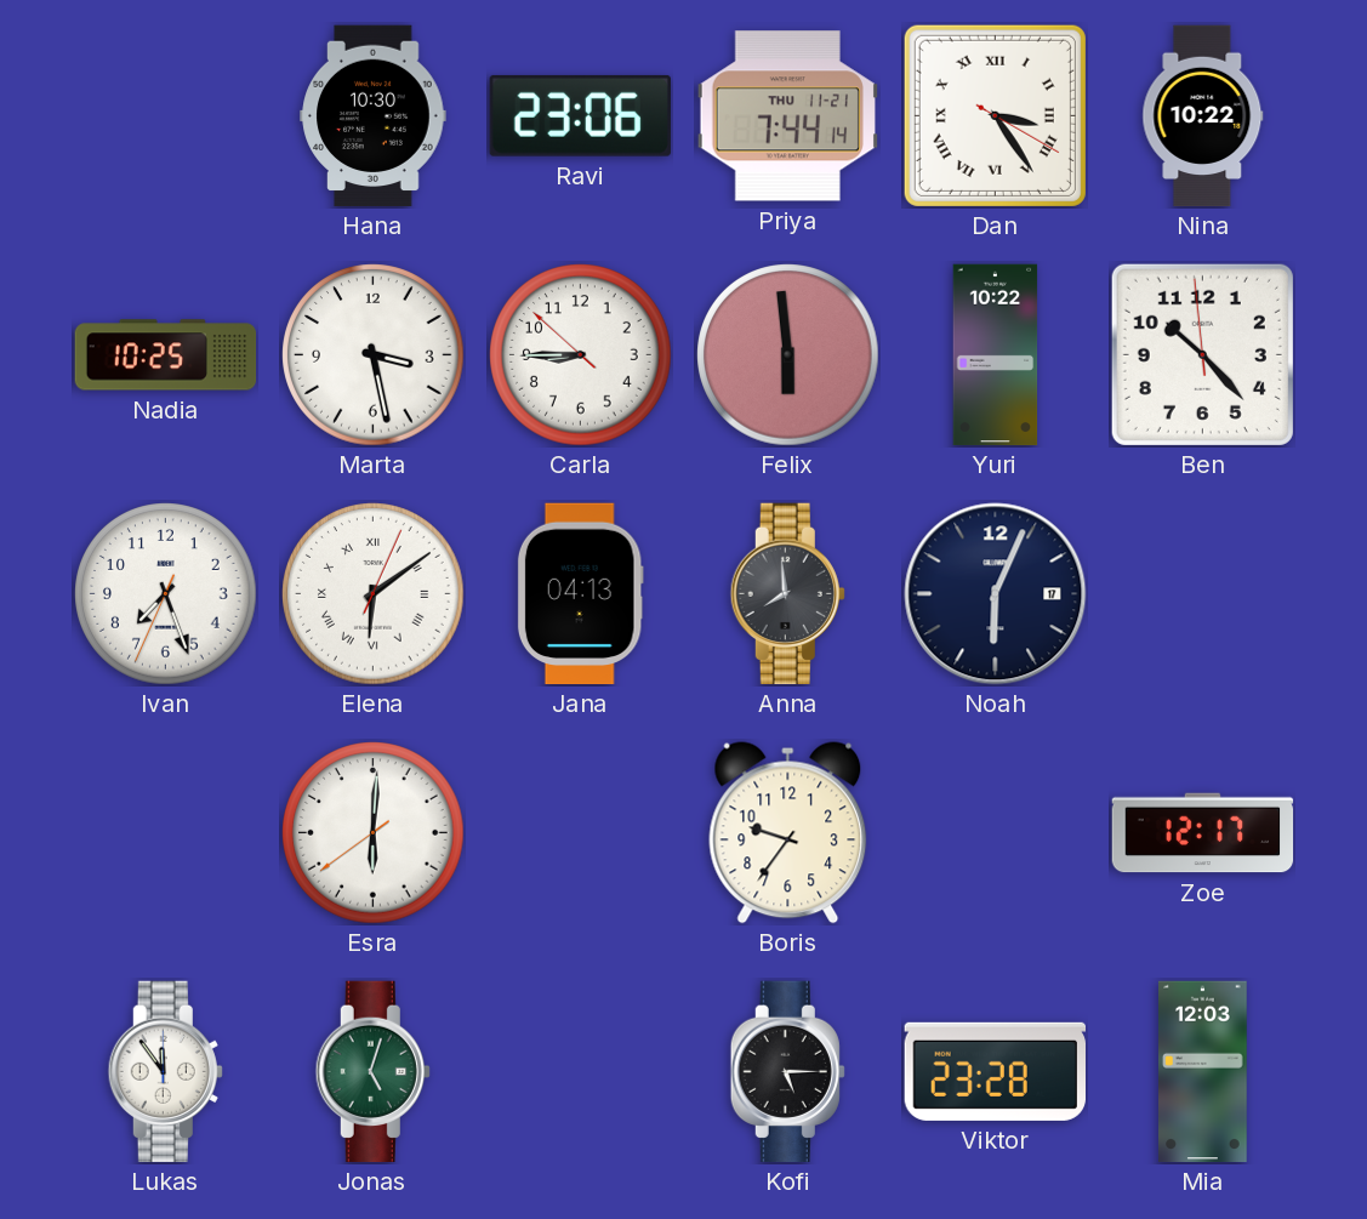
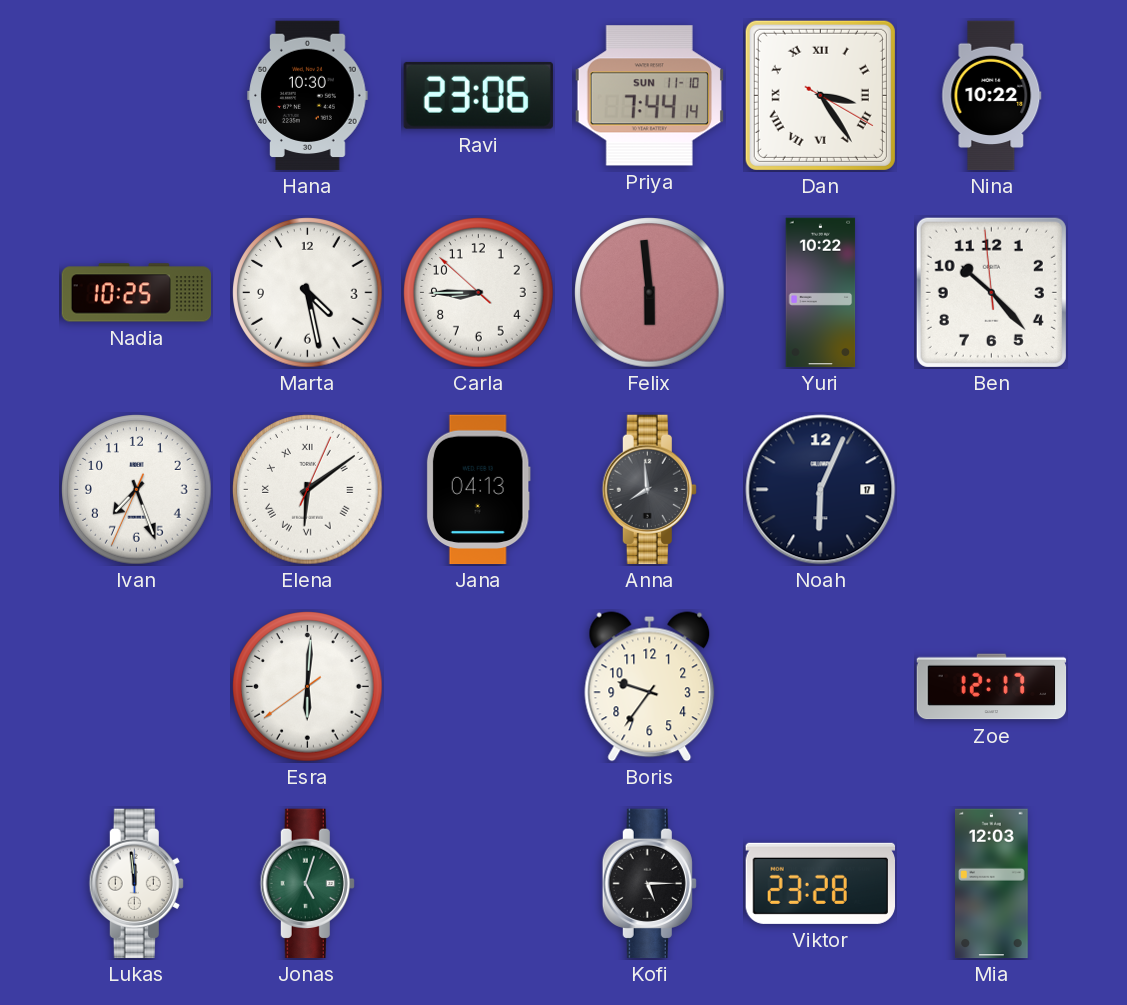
Priya date: THU 11-21 -> SUN 11-10
Marta: 3:28 -> 4:28
Lukas: 11:54 -> 11:59
